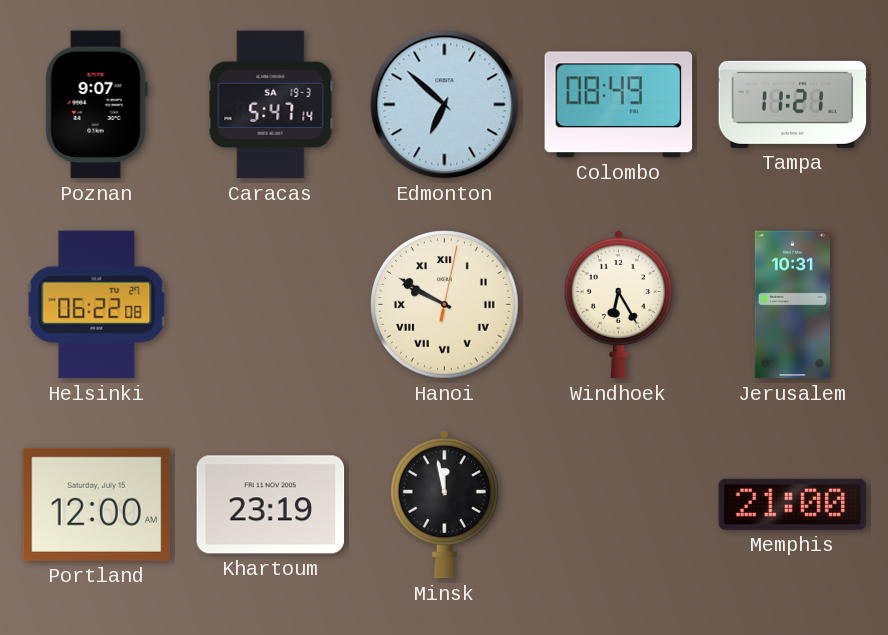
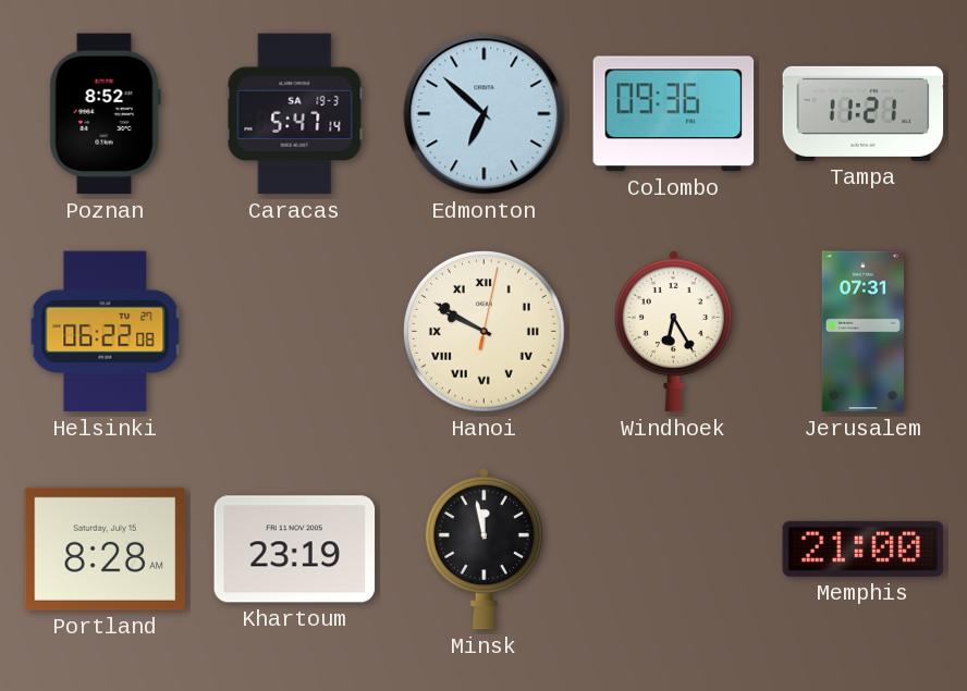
Poznan: 9:07 -> 8:52
Colombo: 08:49 -> 09:36
Jerusalem: 10:31 -> 07:31
Portland: 12:00 -> 8:28
